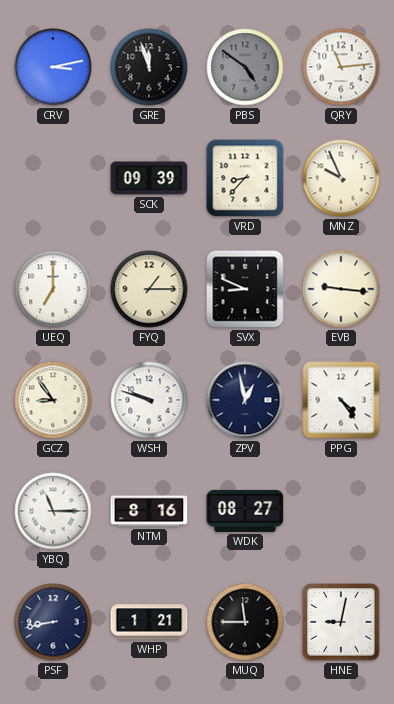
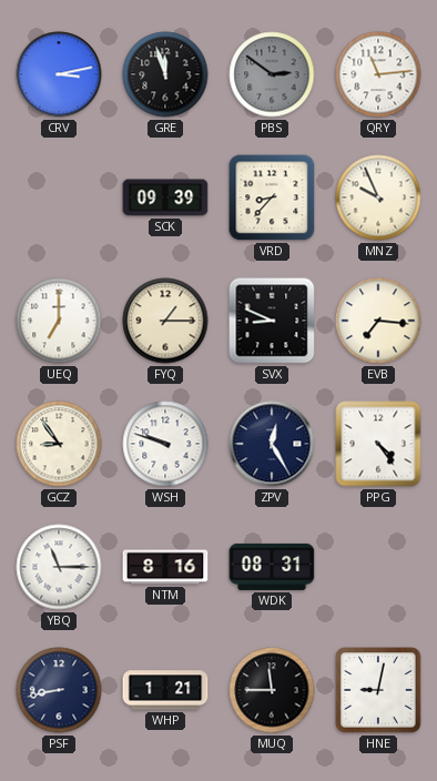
PBS: 4:51 -> 2:51
EVB: 9:16 -> 7:16
ZPV: 12:58 -> 12:25
WDK: 08:27 -> 08:31
